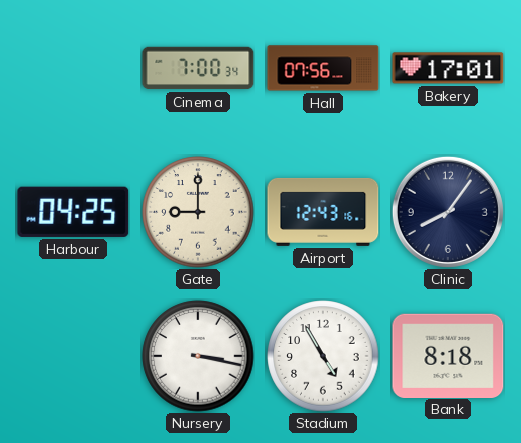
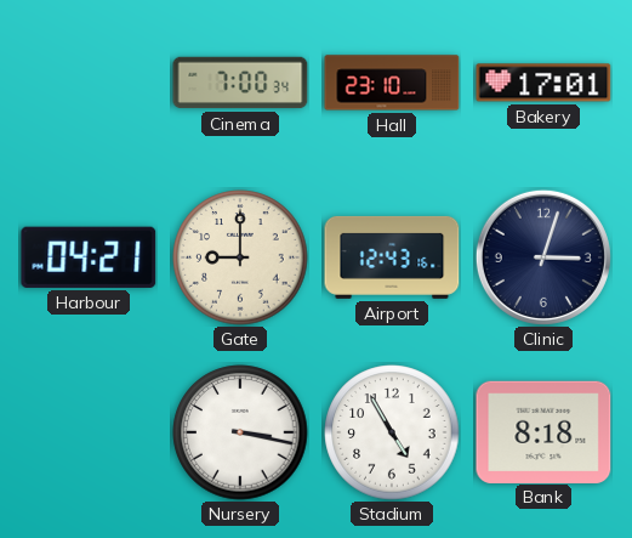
Hall: 07:56 -> 23:10
Harbour: 04:25 -> 04:21
Clinic: 8:06 -> 3:03
